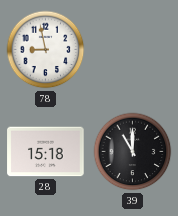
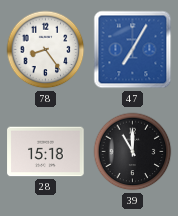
78: 8:58 -> 8:24
47: none -> 7:05
